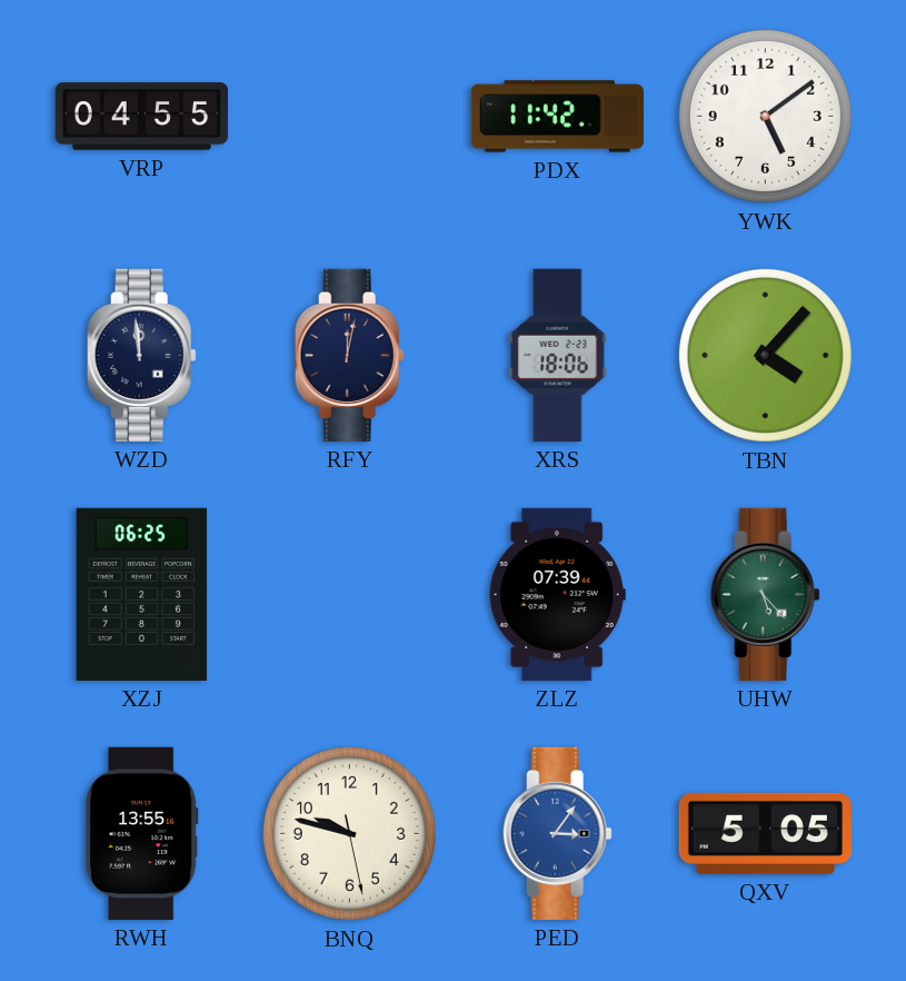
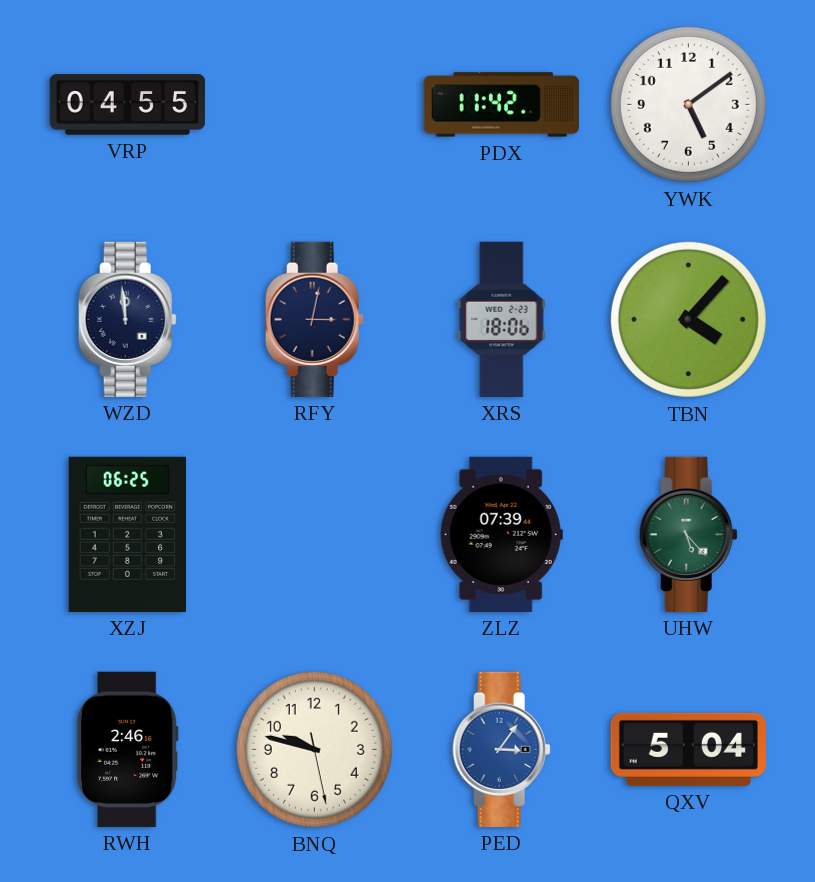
RFY: 12:02 -> 3:02
RWH: 13:55 -> 2:46
QXV: 5:05 -> 5:04
